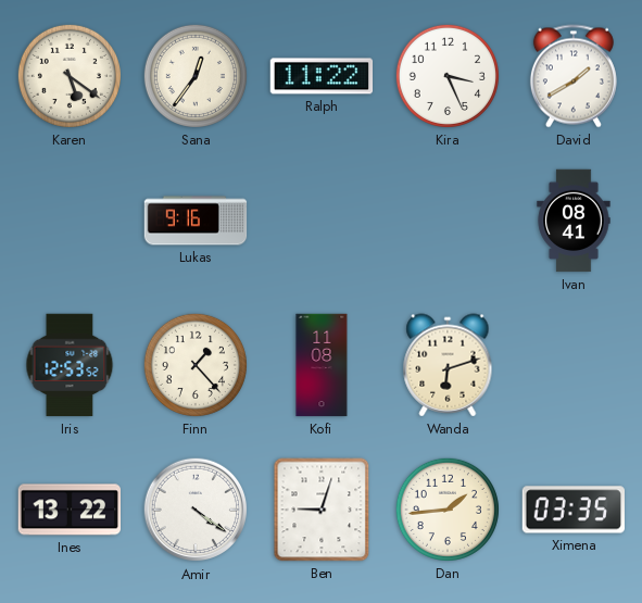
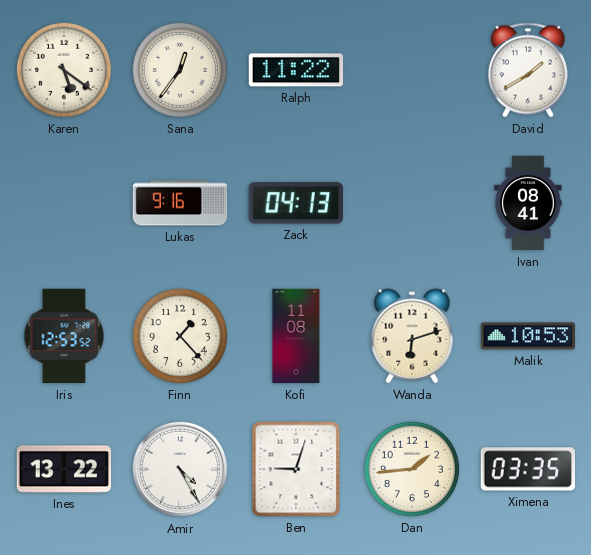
Kira: 3:26 -> none
Zack: none -> 04:13
Malik: none -> 10:53
Amir: 4:21 -> 4:25
